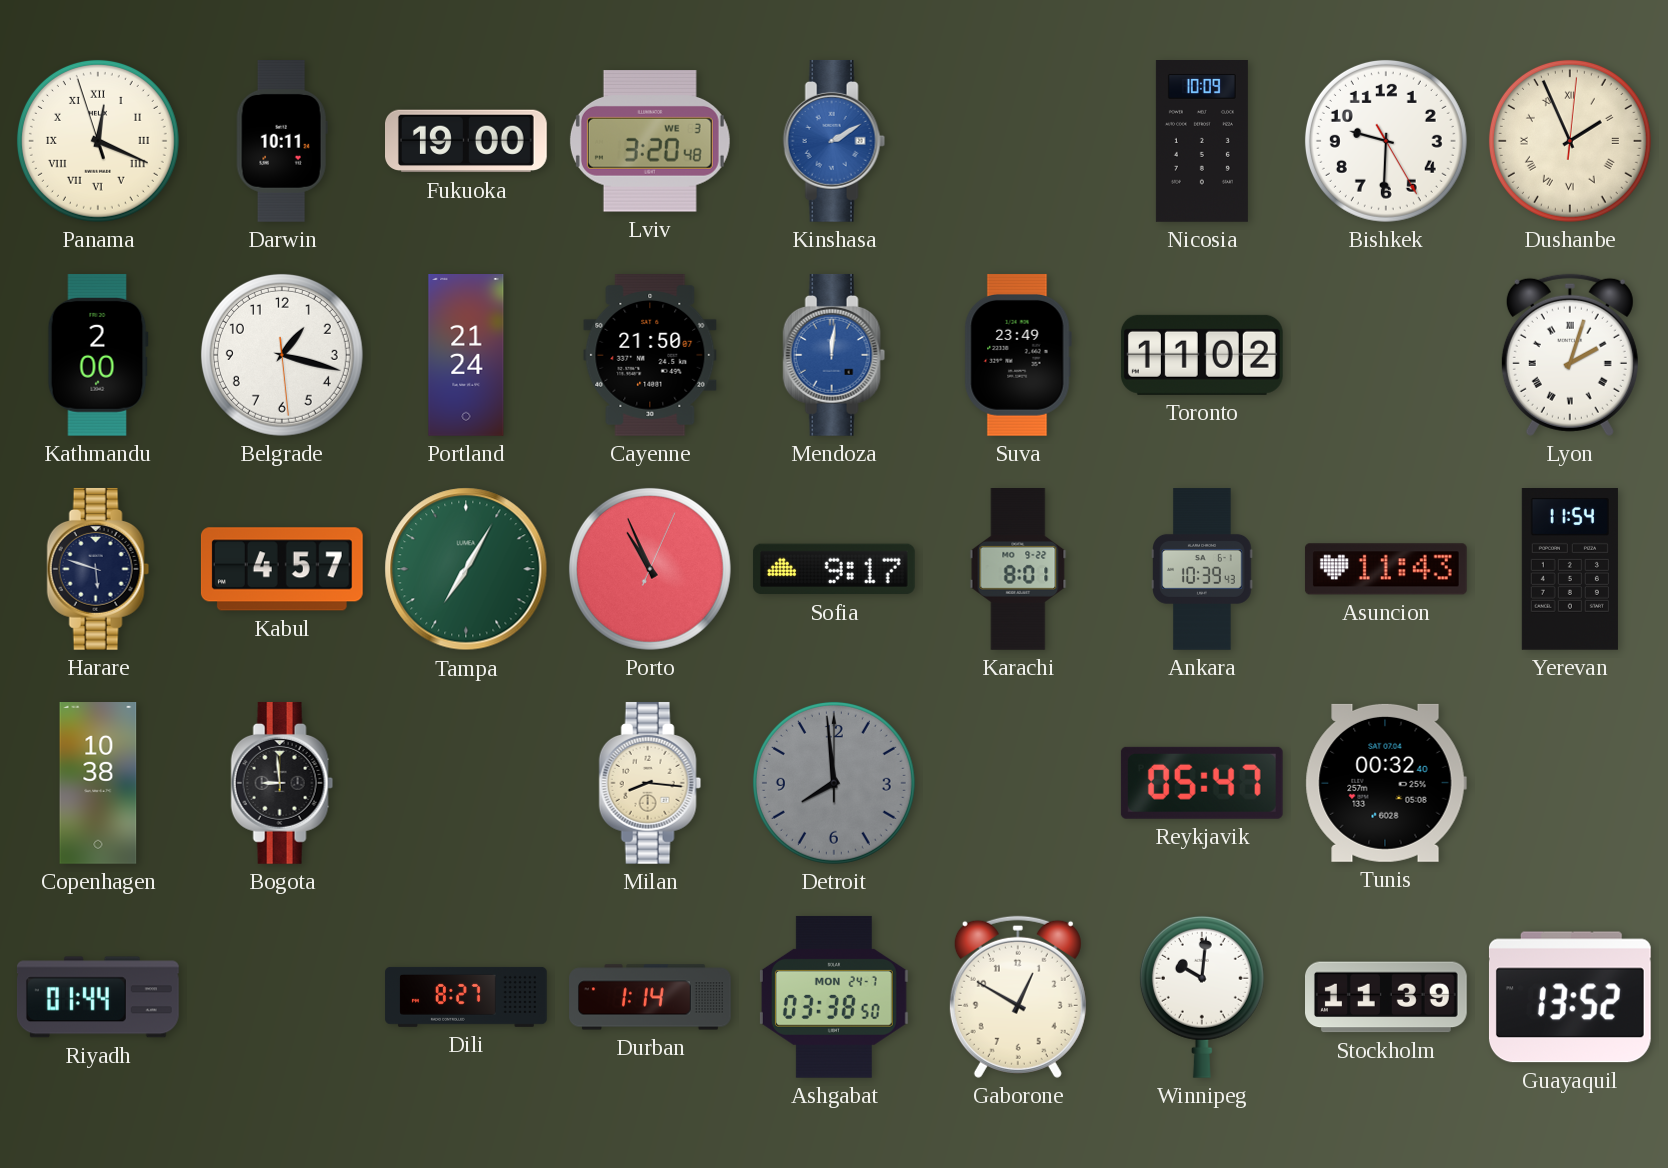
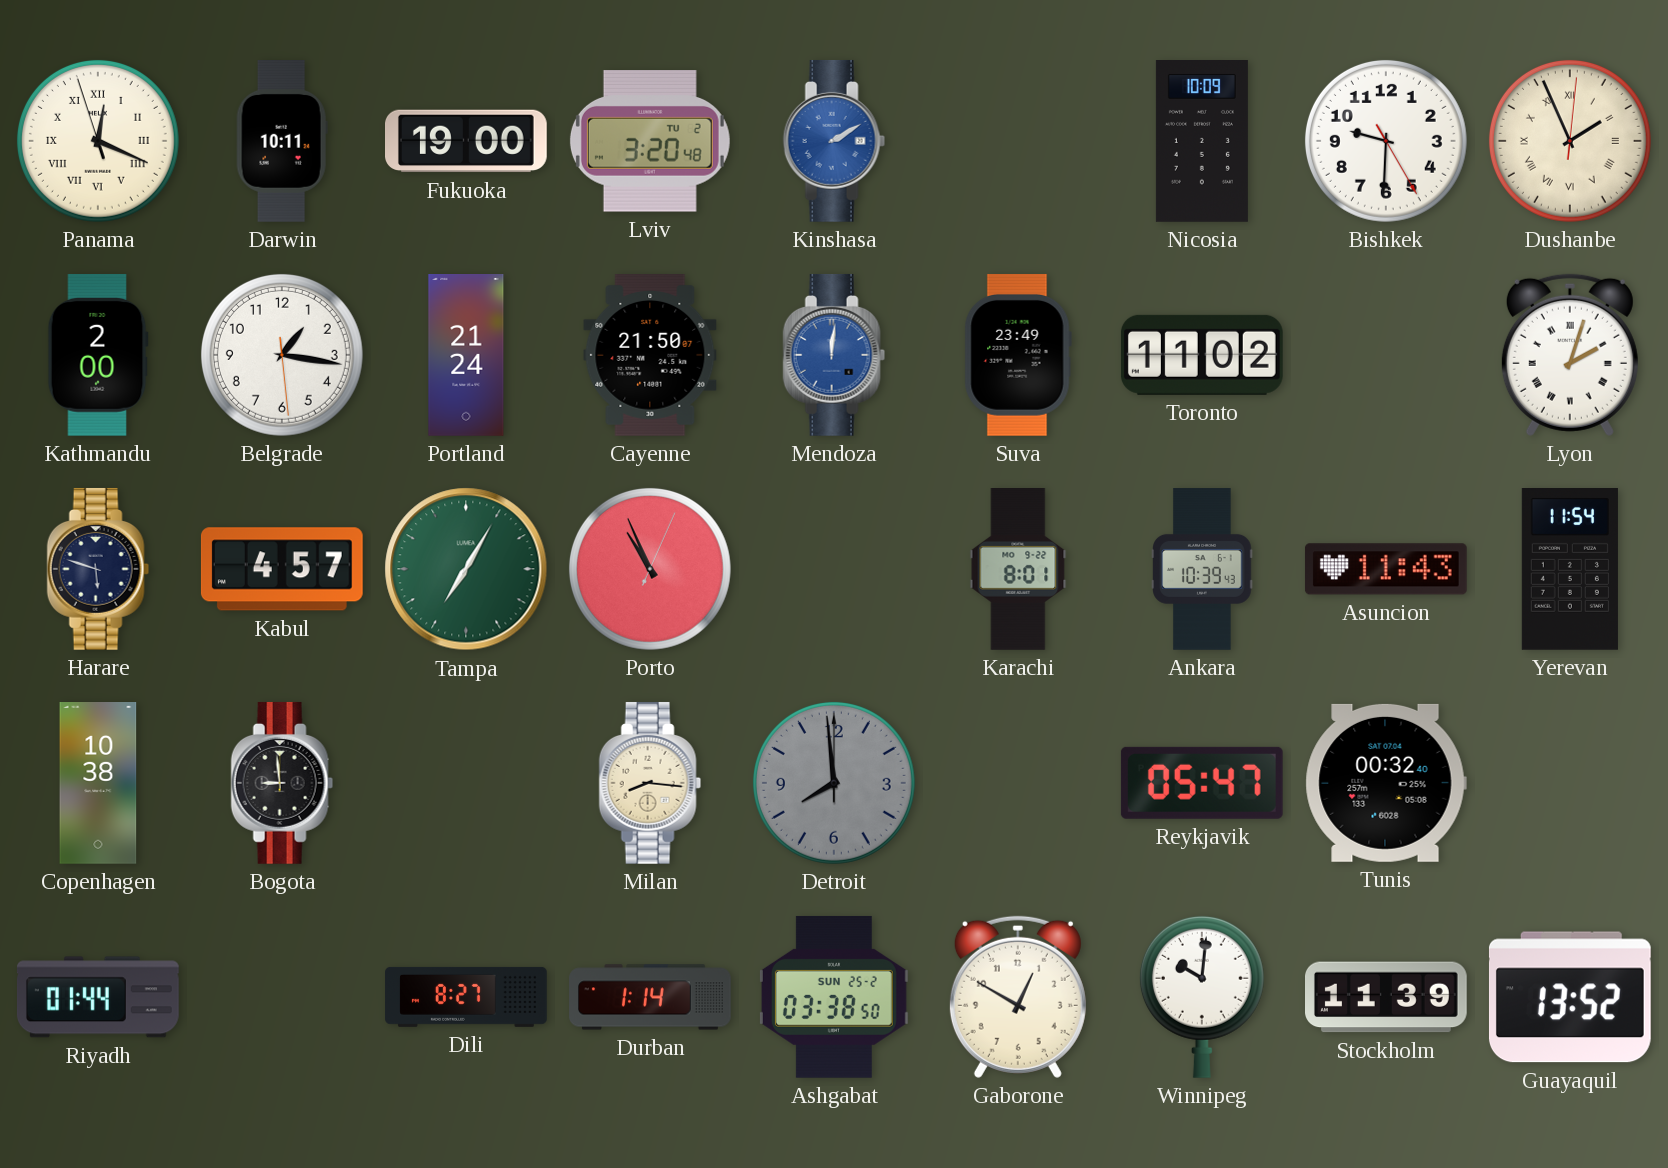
Lviv date: WE 3 -> TU 2
Belgrade: 1:17 -> 1:16
Sofia: 9:17 -> none
Ashgabat date: MON 24-7 -> SUN 25-2
